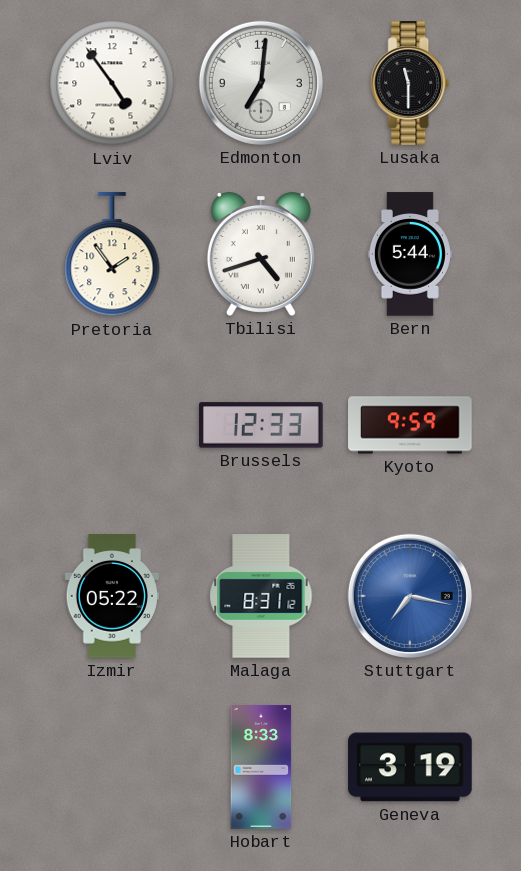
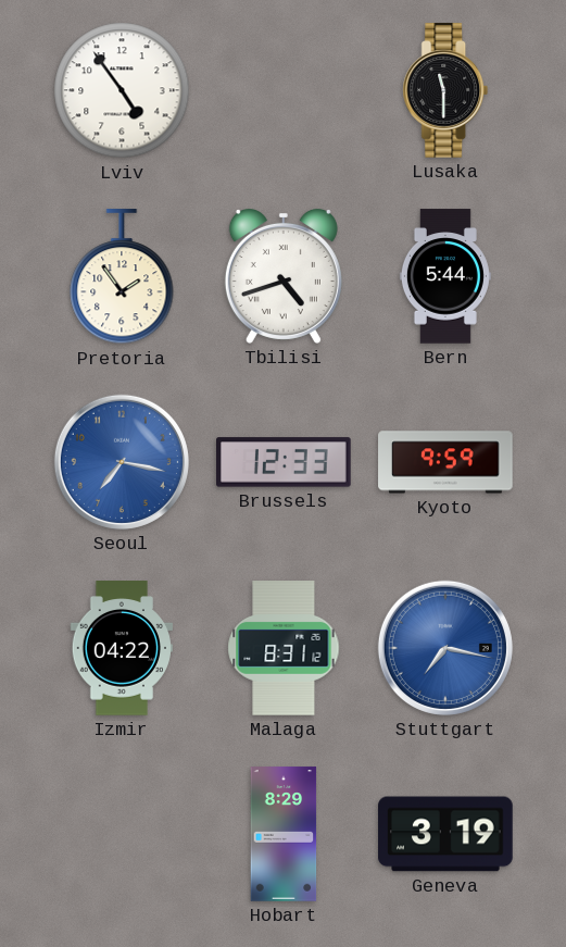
Edmonton: 7:01 -> none
Seoul: none -> 7:17
Izmir: 05:22 -> 04:22
Hobart: 8:33 -> 8:29
